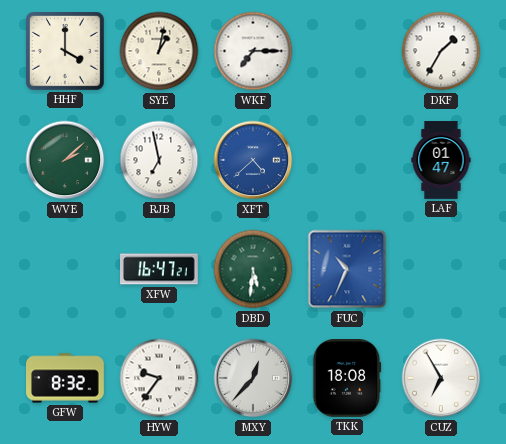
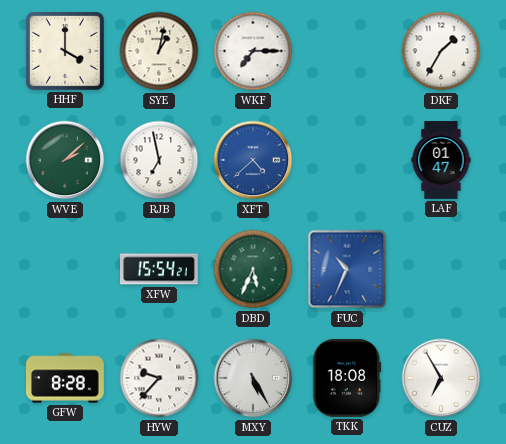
XFW: 16:47 -> 15:54
DBD: 5:31 -> 5:34
GFW: 8:32 -> 8:28
HYW: 9:36 -> 9:37
MXY: 12:37 -> 5:25
